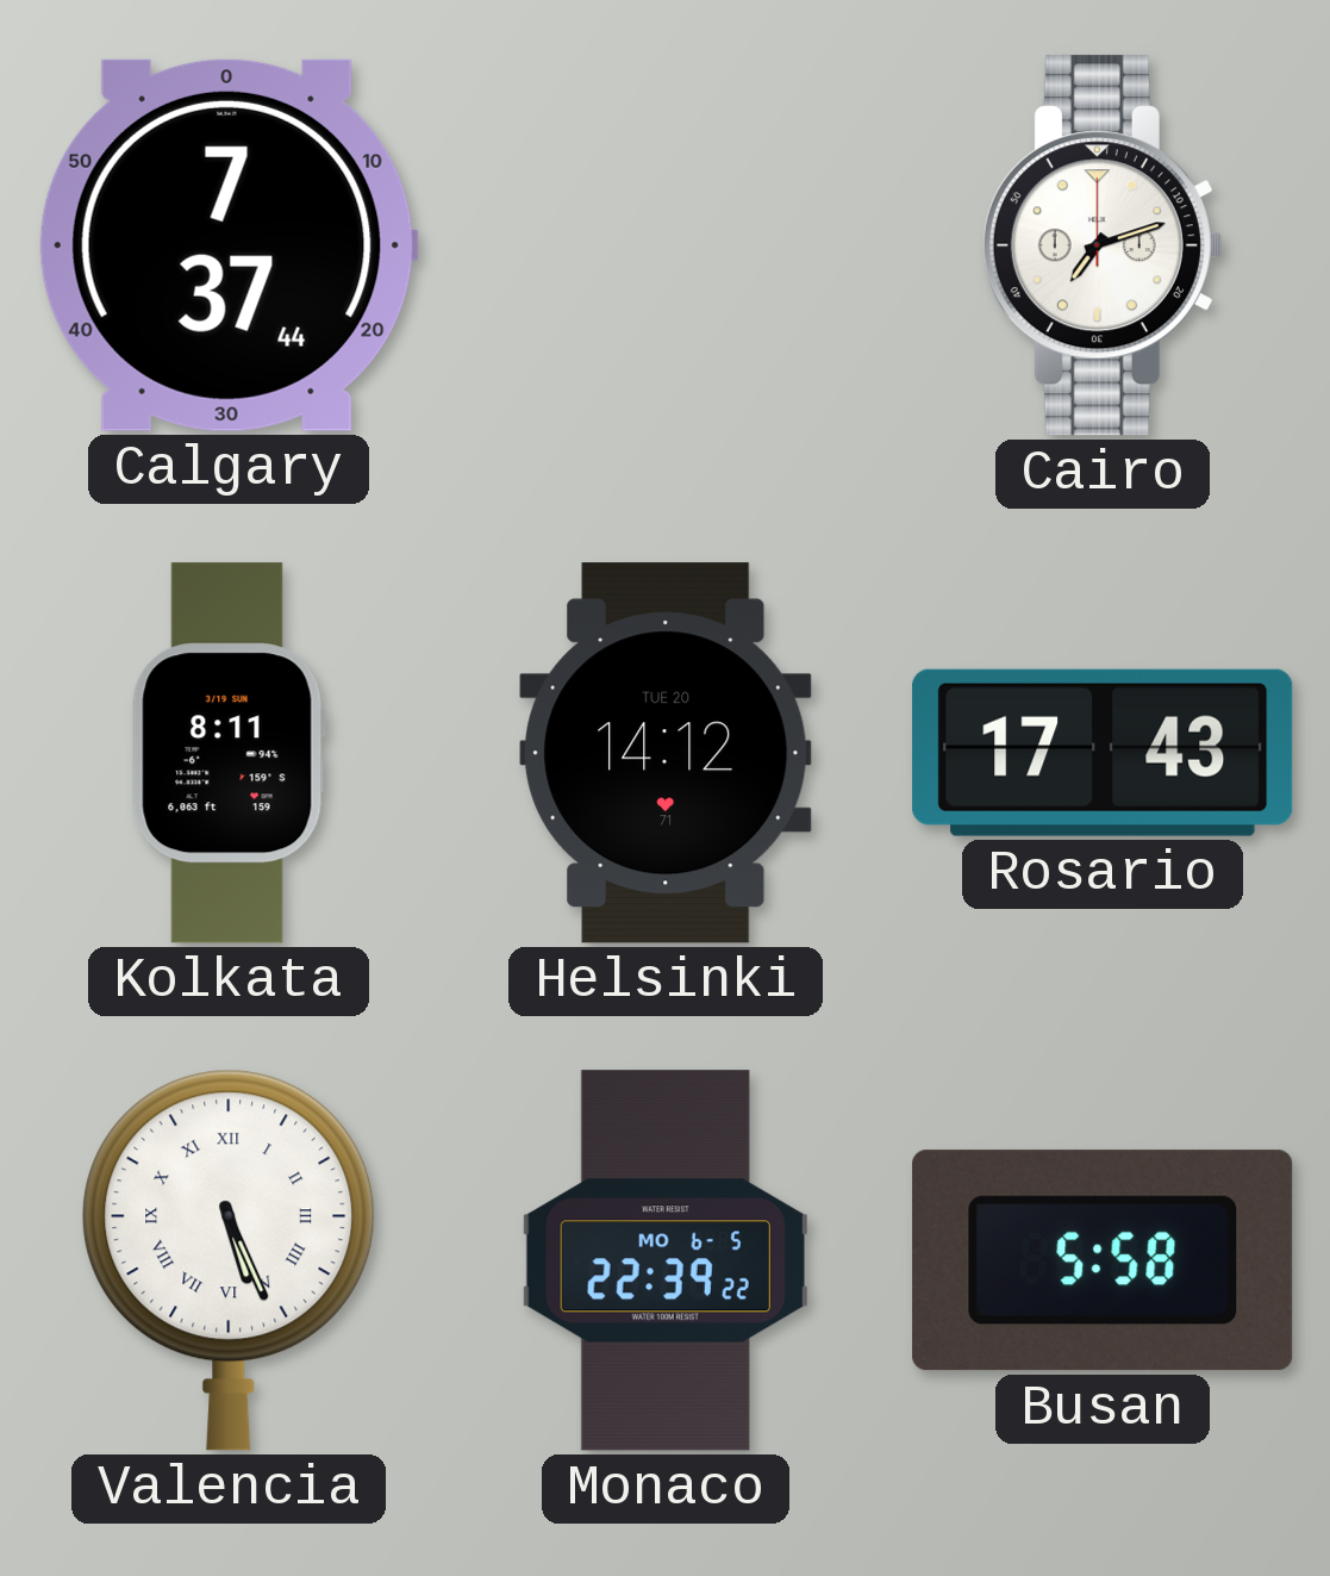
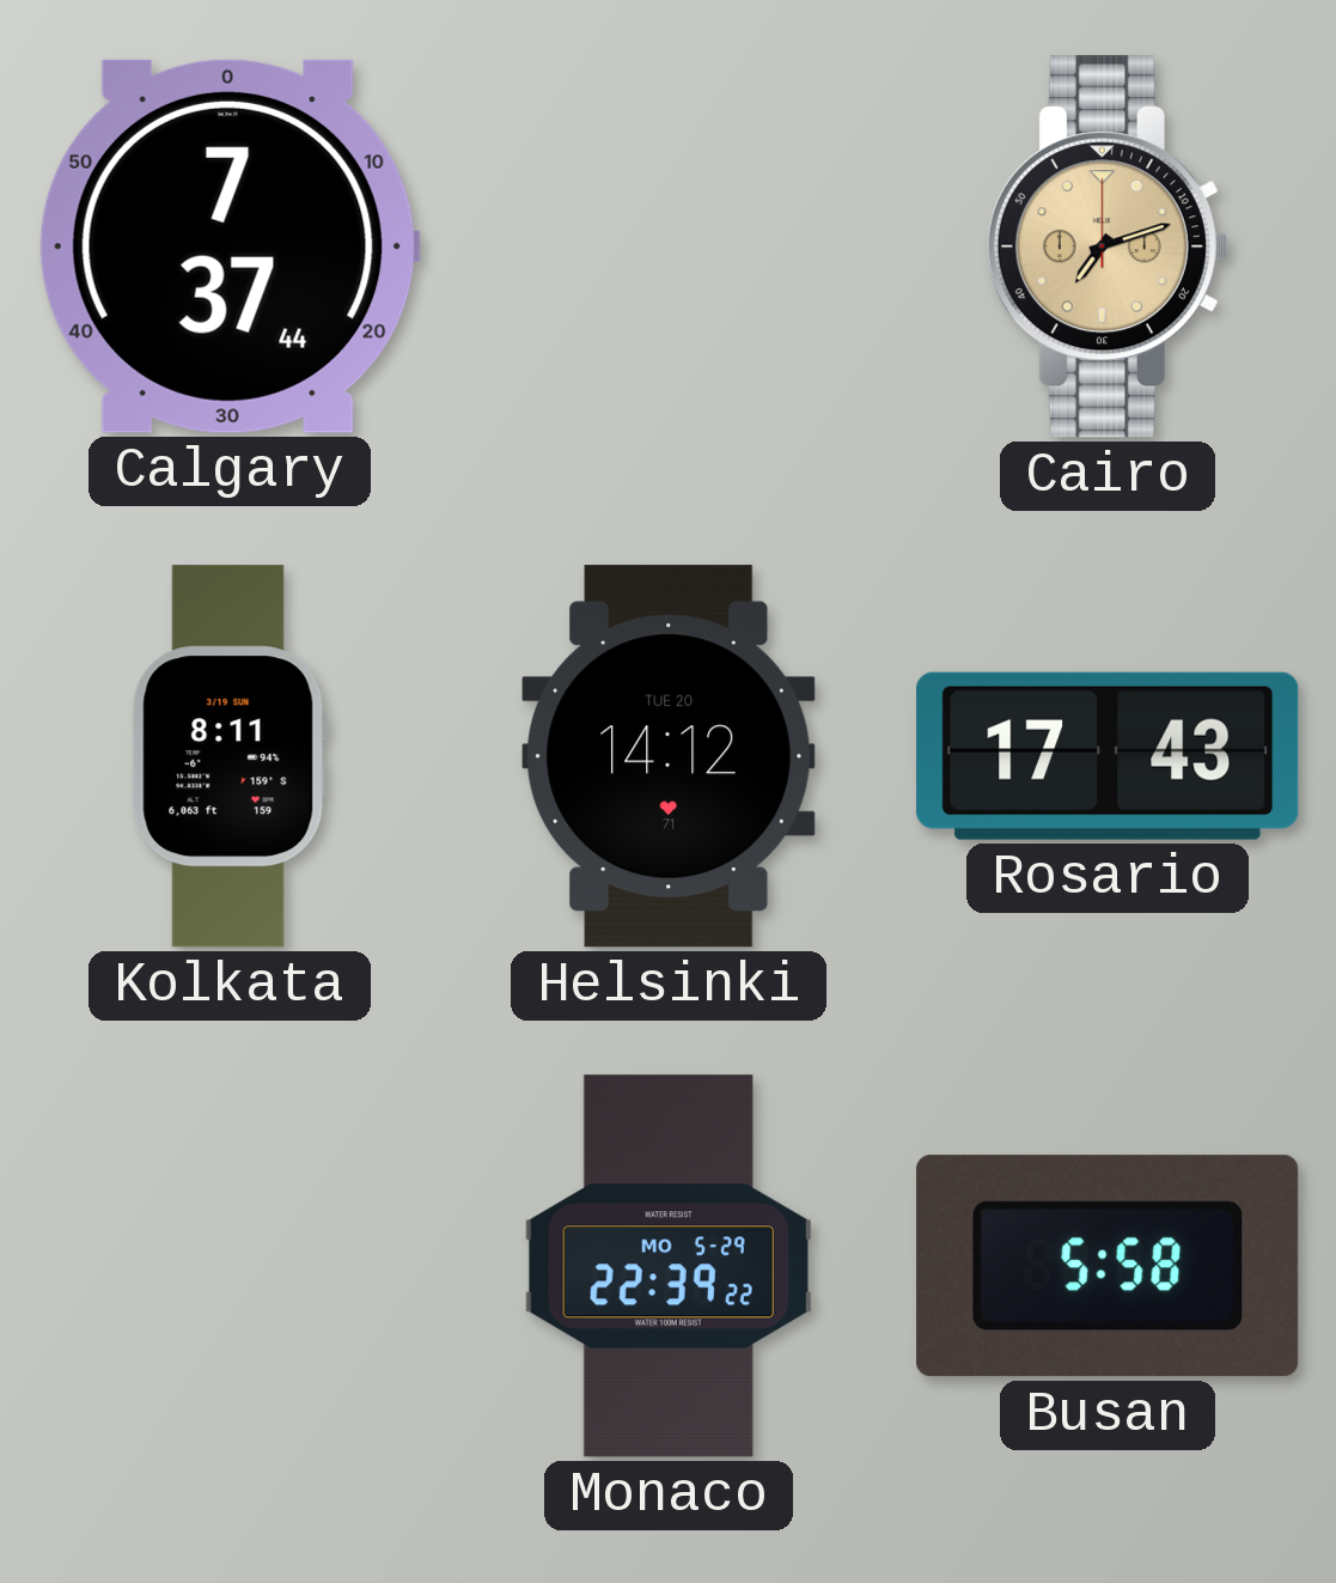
Cairo dial: white -> champagne
Valencia: 5:26 -> none
Monaco date: MO 6-5 -> MO 5-29
